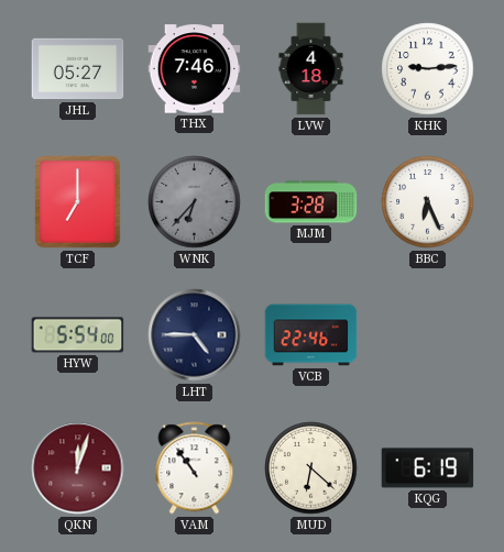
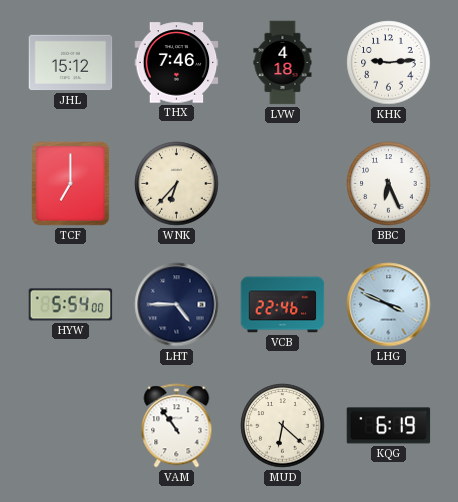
JHL: 05:27 -> 15:12
WNK dial: grey -> cream
MJM: 3:28 -> none
LHG: none -> 3:49
QKN: 12:03 -> none
